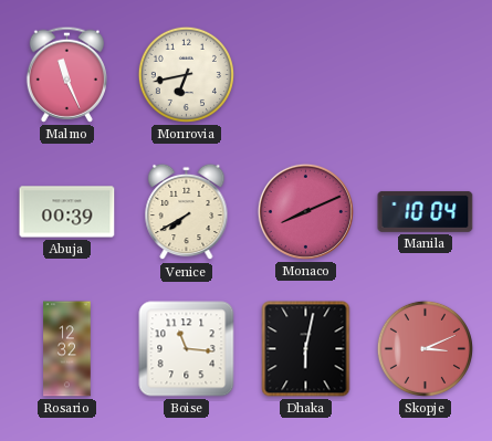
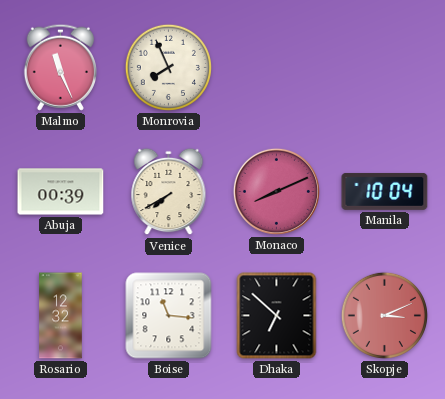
Monrovia: 6:43 -> 7:56
Dhaka: 6:02 -> 6:52
